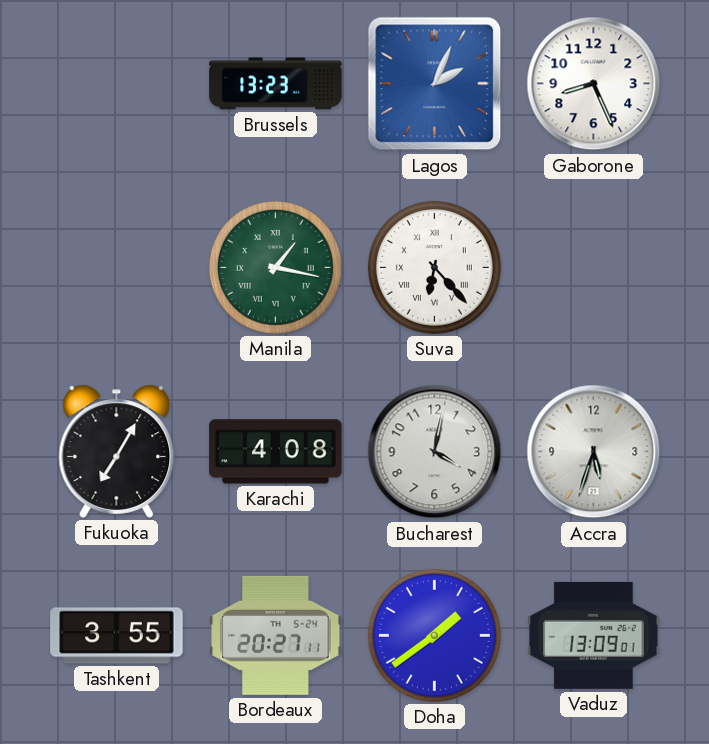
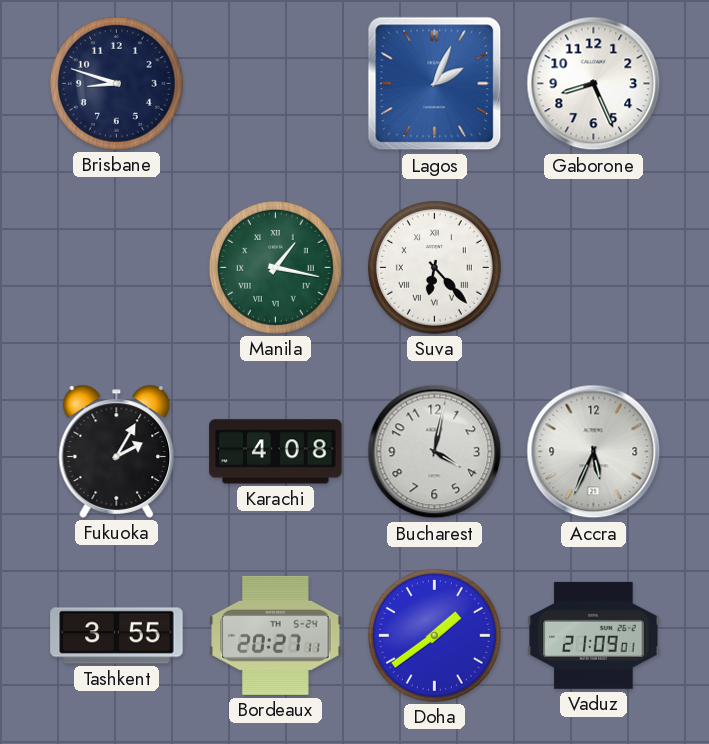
Brisbane: none -> 8:48
Brussels: 13:23 -> none
Fukuoka: 7:05 -> 2:05
Accra: 5:33 -> 5:34
Vaduz: 13:09 -> 21:09
